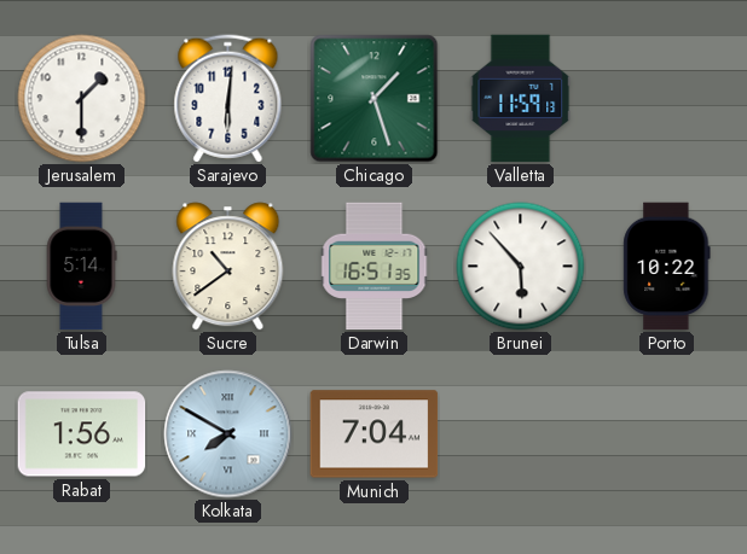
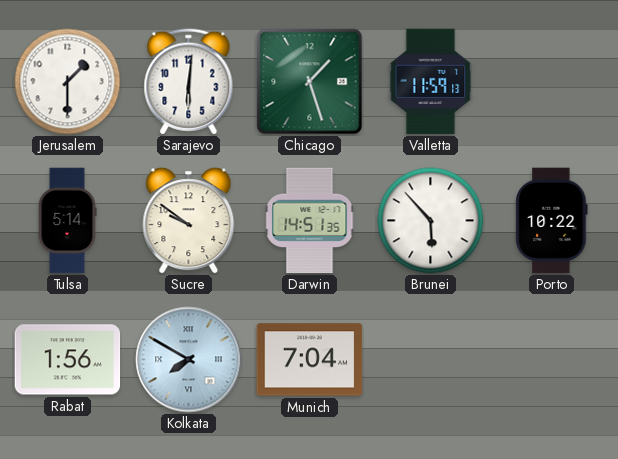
Sucre: 10:39 -> 9:51
Darwin: 16:51 -> 14:51
